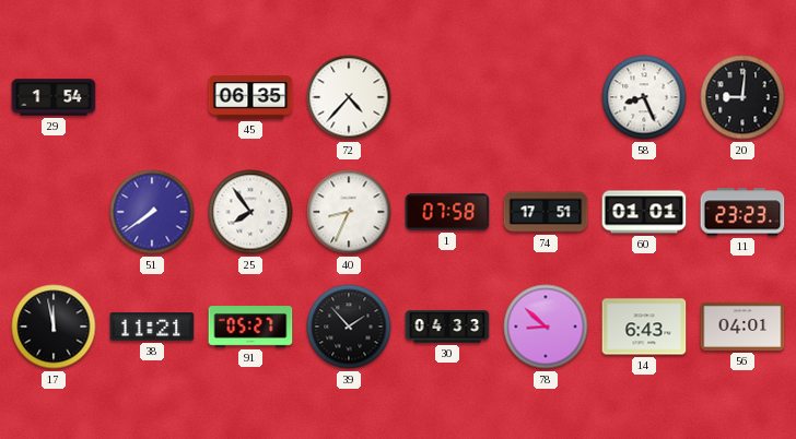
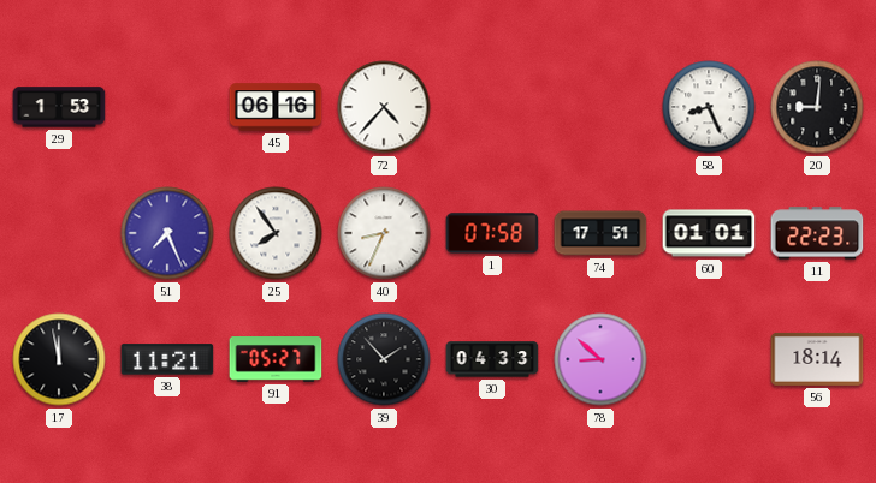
29: 1:54 -> 1:53
45: 06:35 -> 06:16
51: 7:39 -> 7:26
11: 23:23 -> 22:23
14: 6:43 -> none
56: 04:01 -> 18:14
